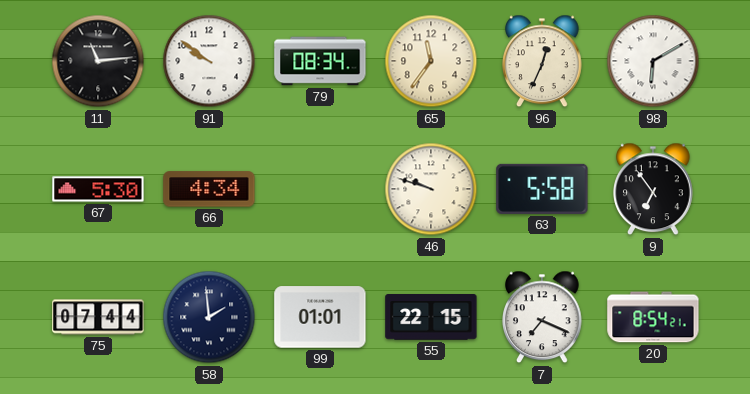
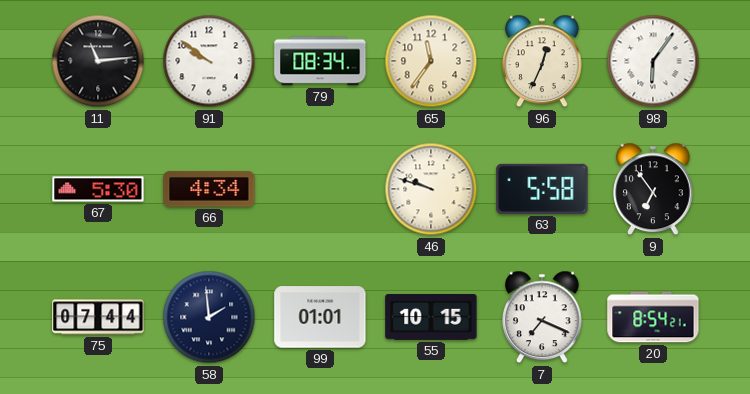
98: 6:10 -> 6:06
55: 22:15 -> 10:15
